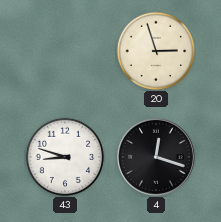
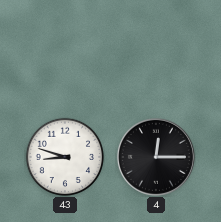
20: 2:57 -> none
4: 12:18 -> 12:15
